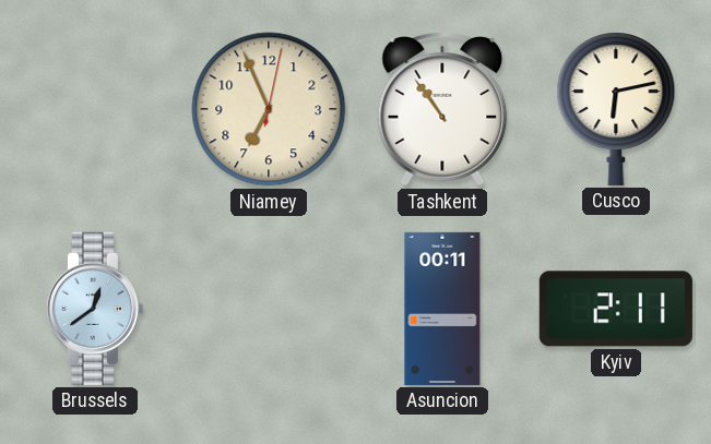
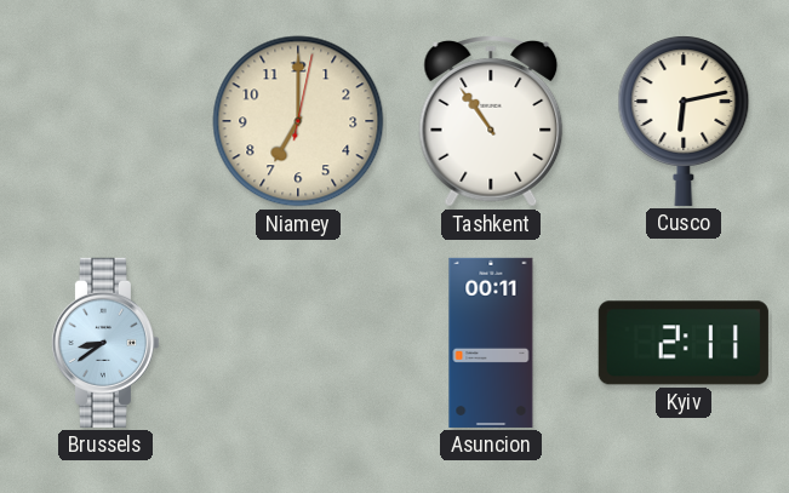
Niamey: 6:56 -> 7:00
Brussels: 12:39 -> 8:39
